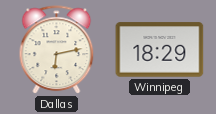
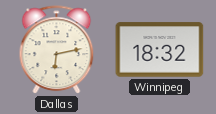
Winnipeg: 18:29 -> 18:32
